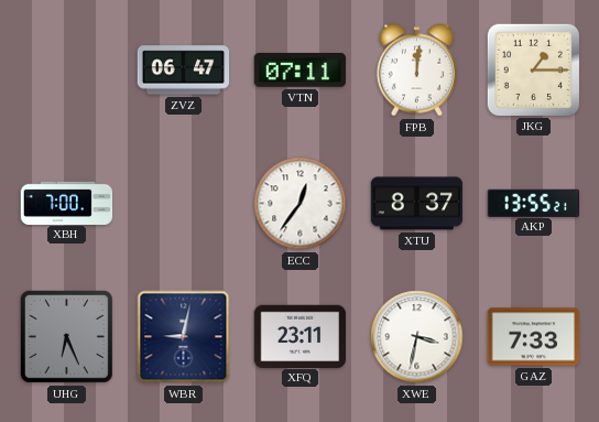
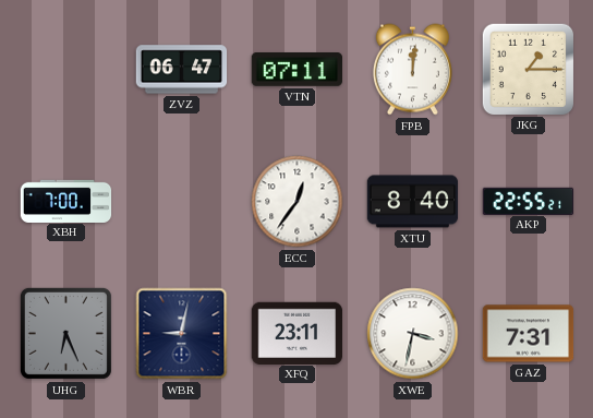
XTU: 8:37 -> 8:40
AKP: 13:55 -> 22:55
GAZ: 7:33 -> 7:31
